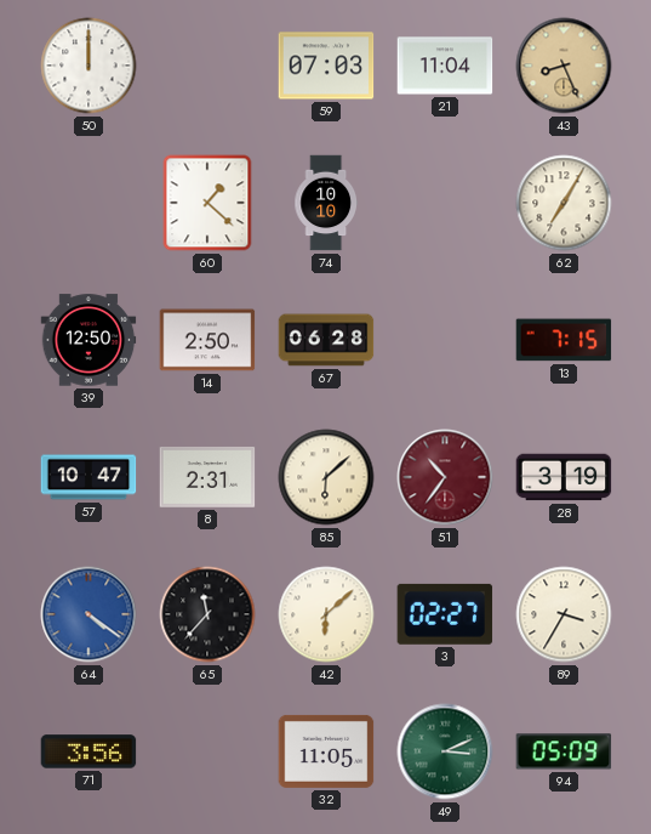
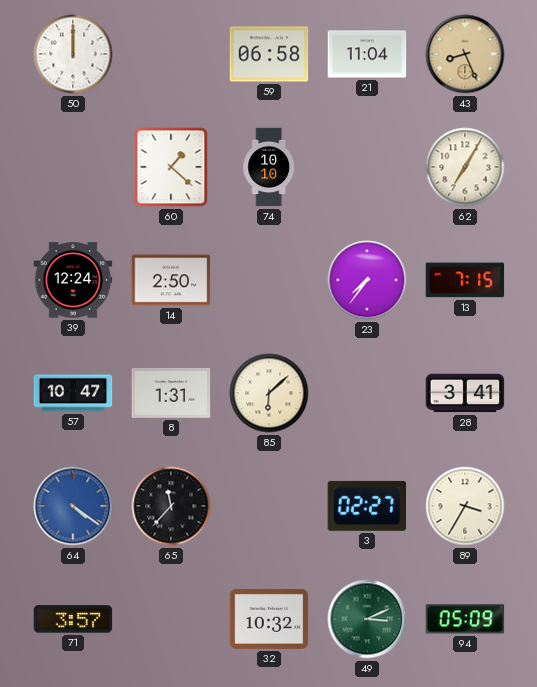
59: 07:03 -> 06:58
39: 12:50 -> 12:24
67: 06:28 -> none
23: none -> 7:36
8: 2:31 -> 1:31
51: 10:36 -> none
28: 3:19 -> 3:41
42: 6:08 -> none
71: 3:56 -> 3:57
32: 11:05 -> 10:32
